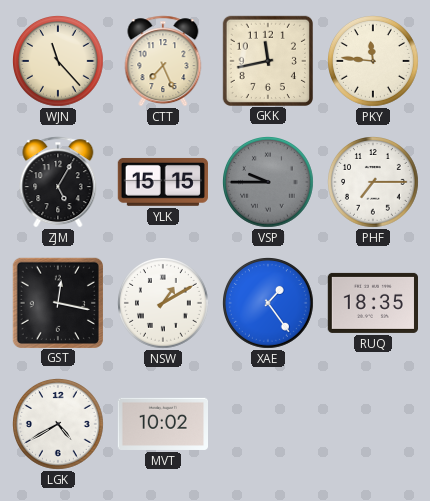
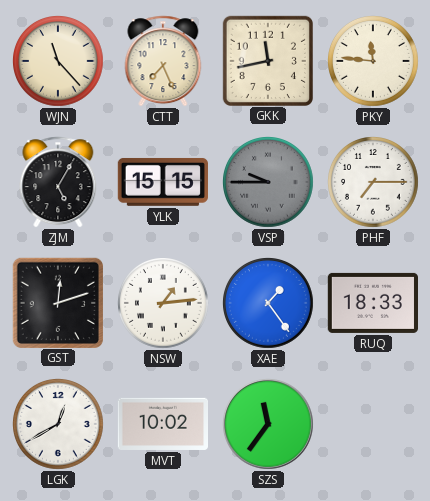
GST: 12:17 -> 12:12
NSW: 1:10 -> 1:14
RUQ: 18:35 -> 18:33
LGK: 4:40 -> 12:40
SZS: none -> 11:36
